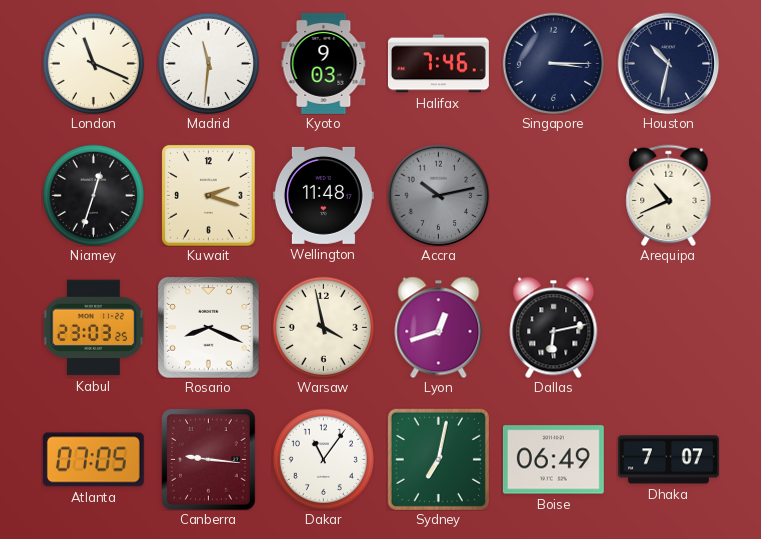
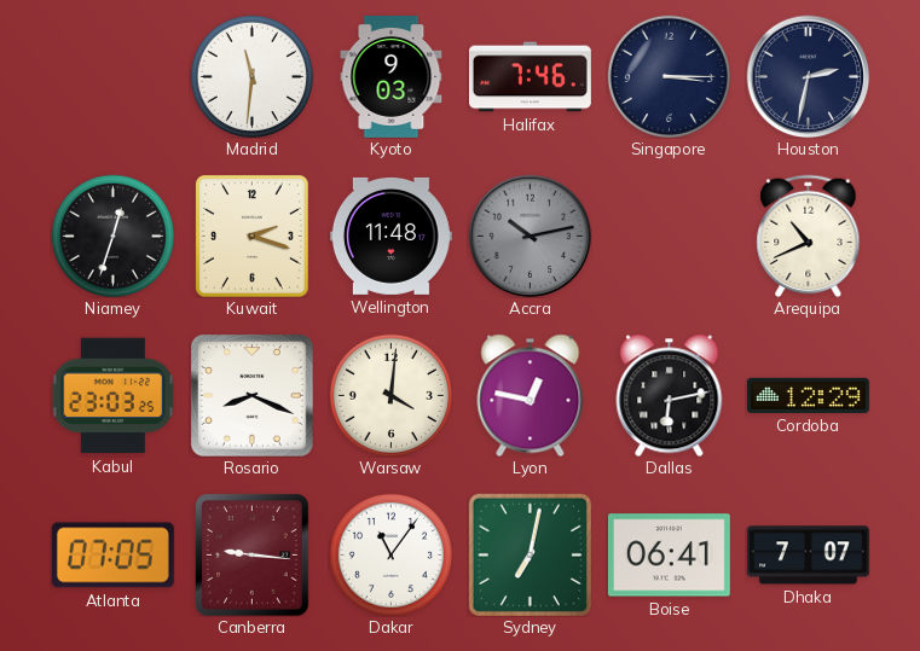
London: 11:19 -> none
Houston: 10:32 -> 2:32
Warsaw: 3:58 -> 4:01
Lyon: 12:42 -> 12:47
Cordoba: none -> 12:29
Boise: 06:49 -> 06:41
